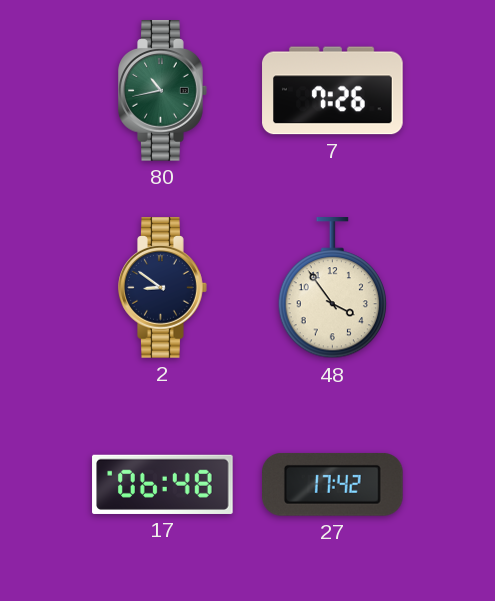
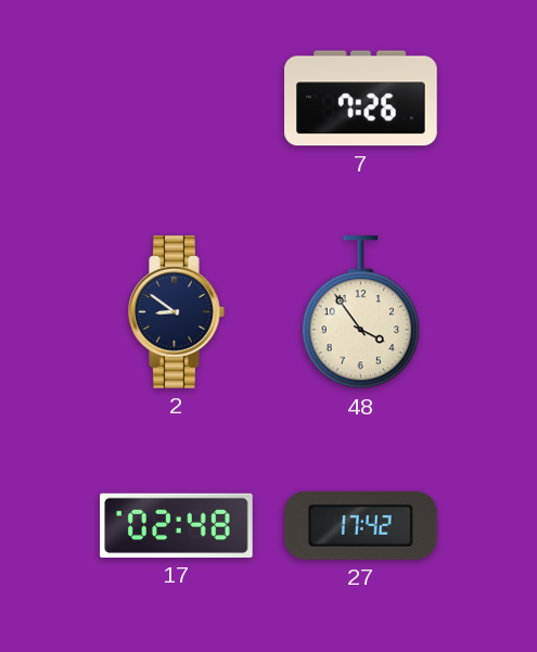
80: 10:43 -> none
17: 06:48 -> 02:48
